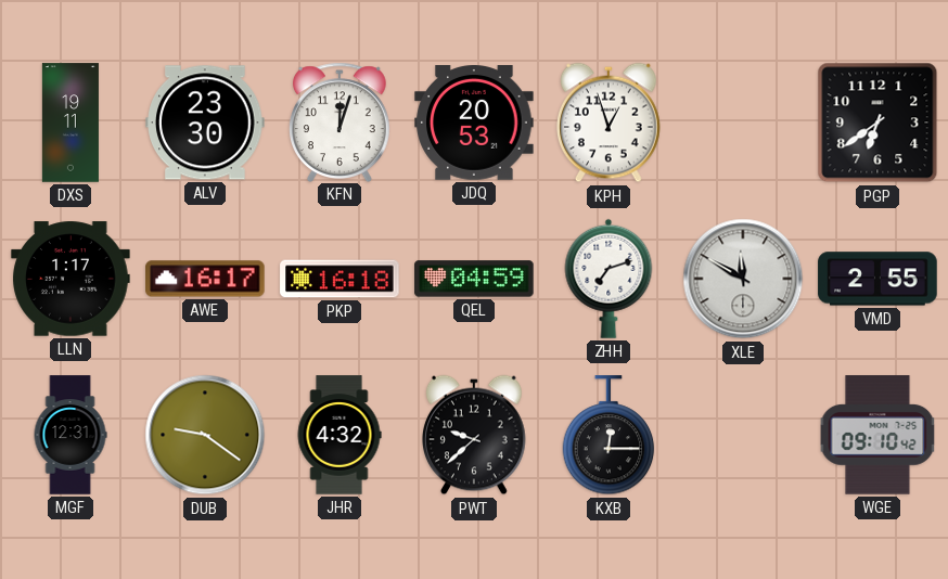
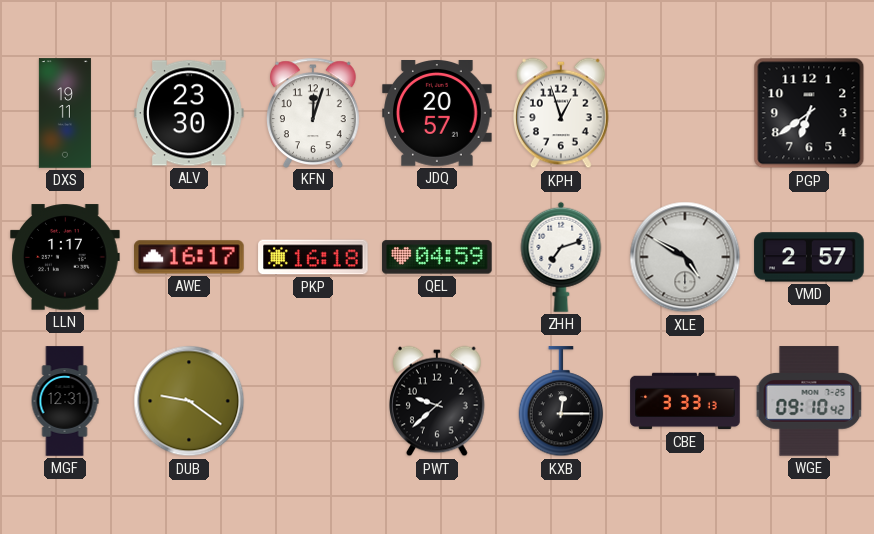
JDQ: 20:53 -> 20:57
XLE: 11:50 -> 4:50
VMD: 2:55 -> 2:57
JHR: 4:32 -> none
CBE: none -> 3:33
